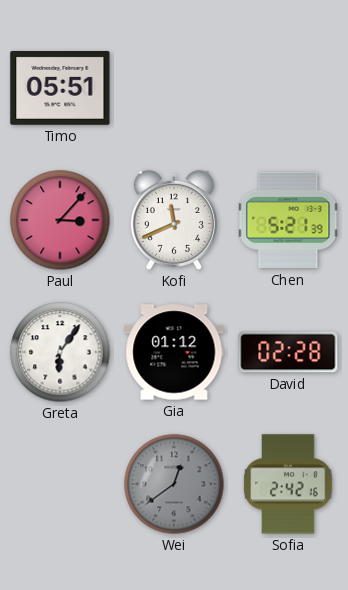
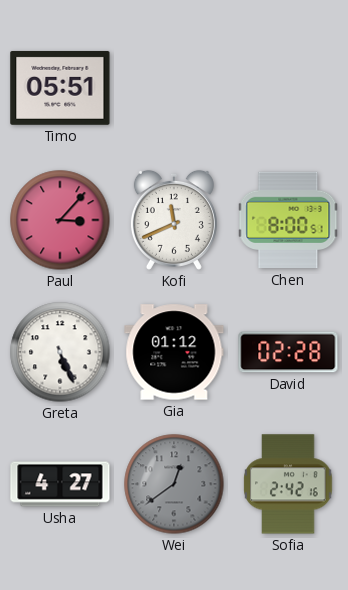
Chen: 5:21 -> 8:00
Greta: 6:06 -> 5:26
Usha: none -> 4:27
